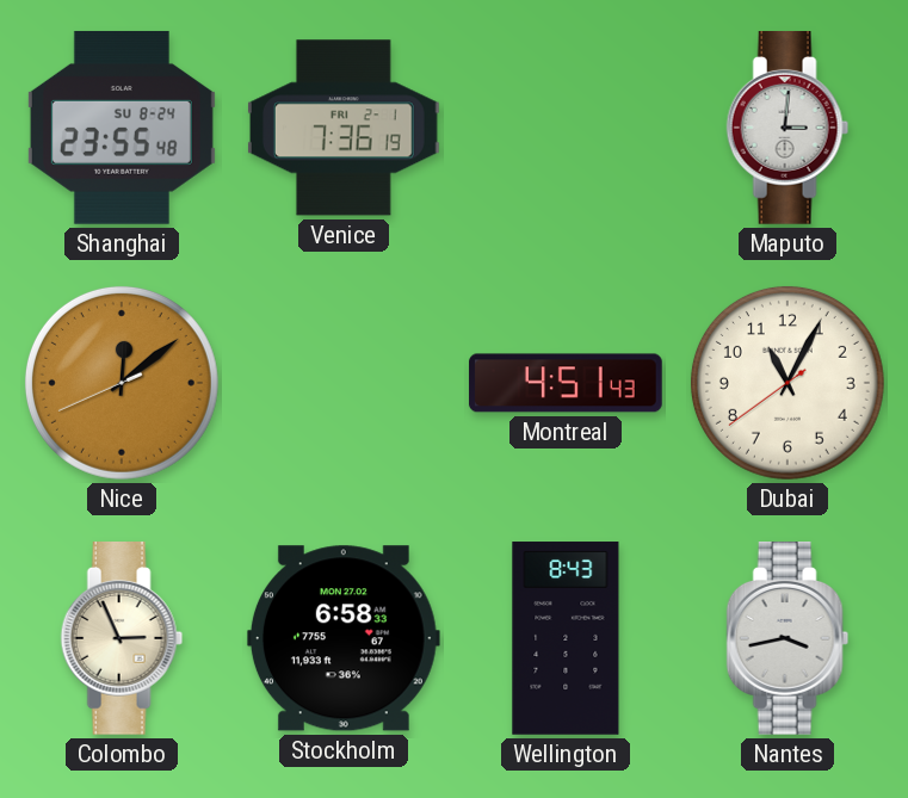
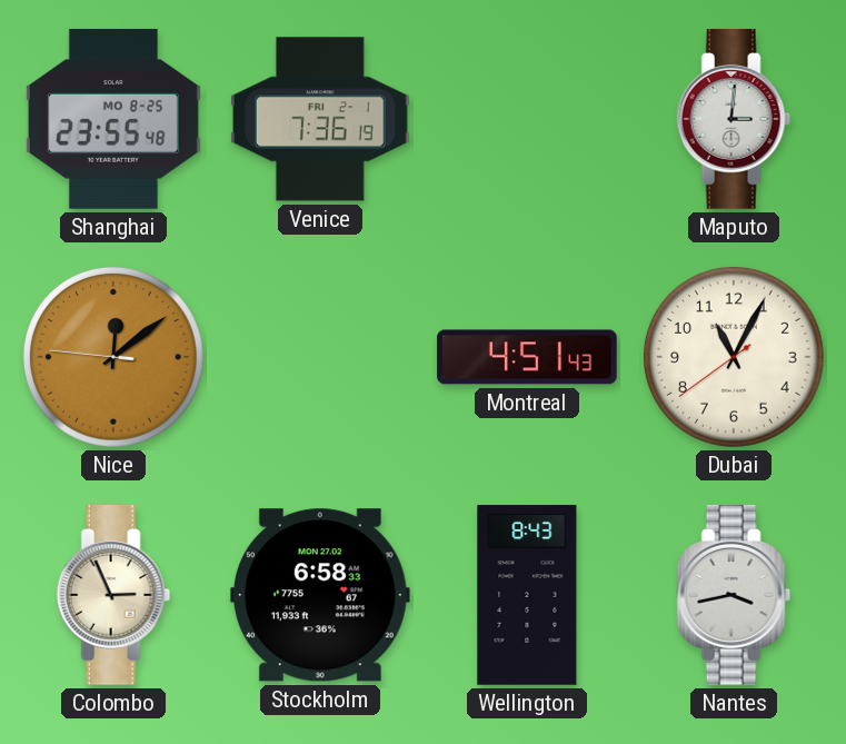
Shanghai date: SU 8-24 -> MO 8-25
Nice: 12:08:41 -> 12:08:46
